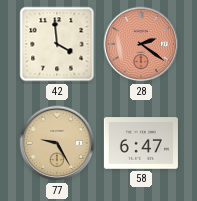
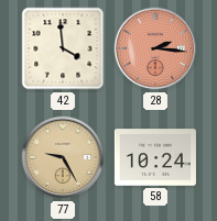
28: 2:21 -> 2:16
58: 6:47 -> 10:24
